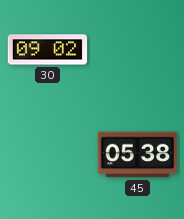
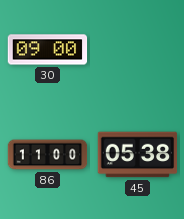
30: 09:02 -> 09:00
86: none -> 11:00
